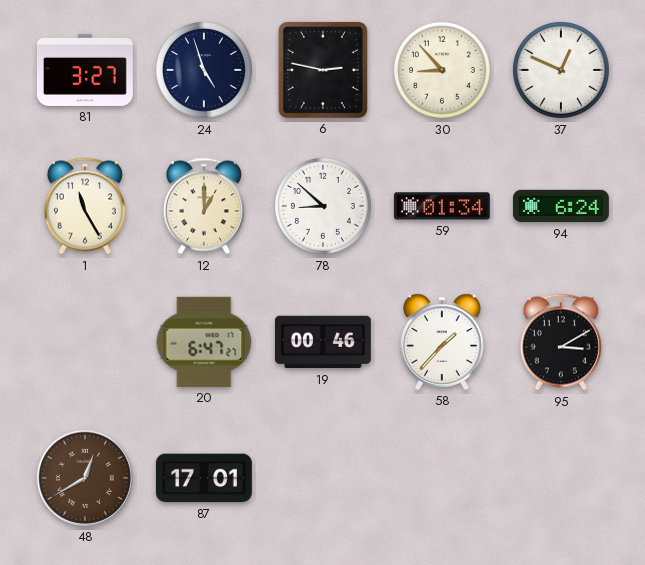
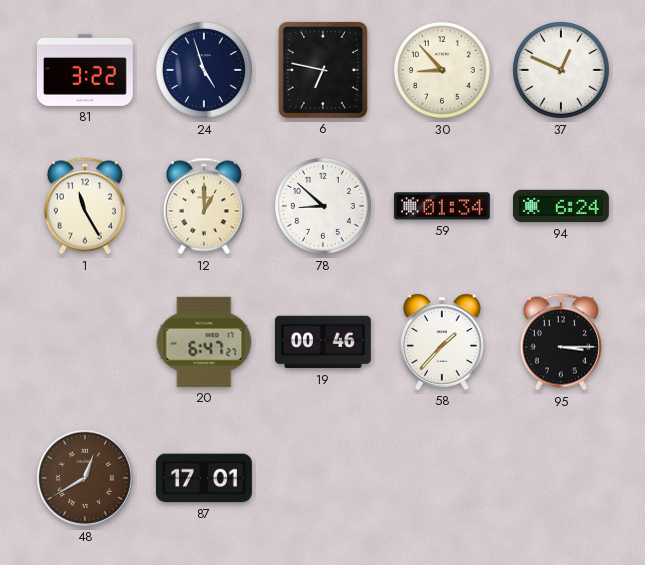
81: 3:27 -> 3:22
6: 2:47 -> 6:47
95: 3:10 -> 3:15
